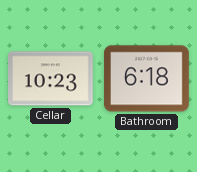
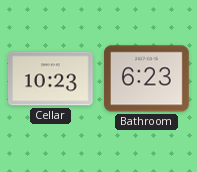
Bathroom: 6:18 -> 6:23
